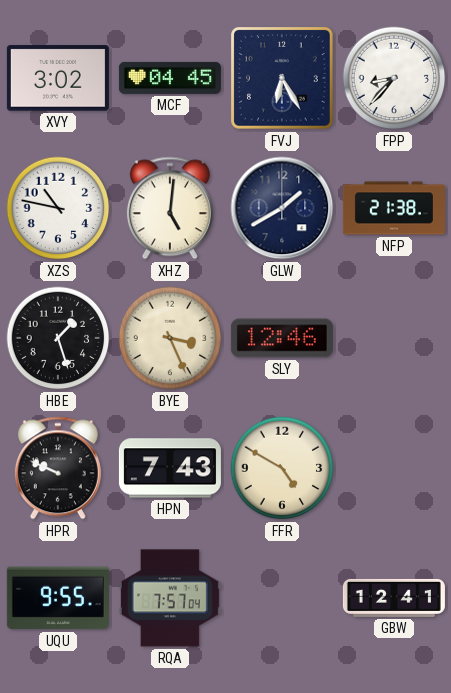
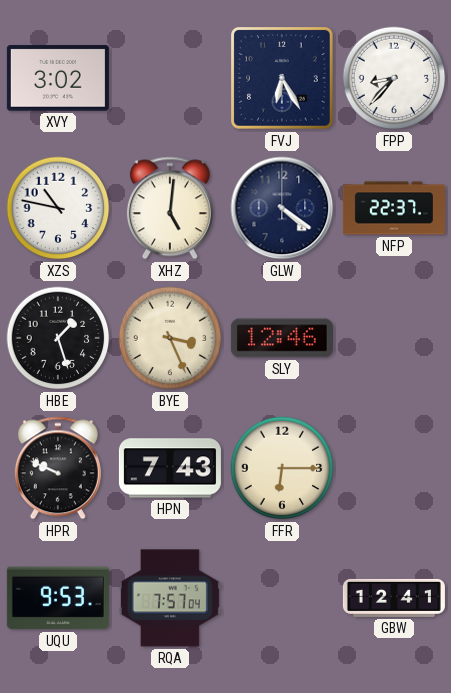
MCF: 04:45 -> none
GLW: 1:40 -> 4:21
NFP: 21:38 -> 22:37
FFR: 4:50 -> 6:15
UQU: 9:55 -> 9:53
